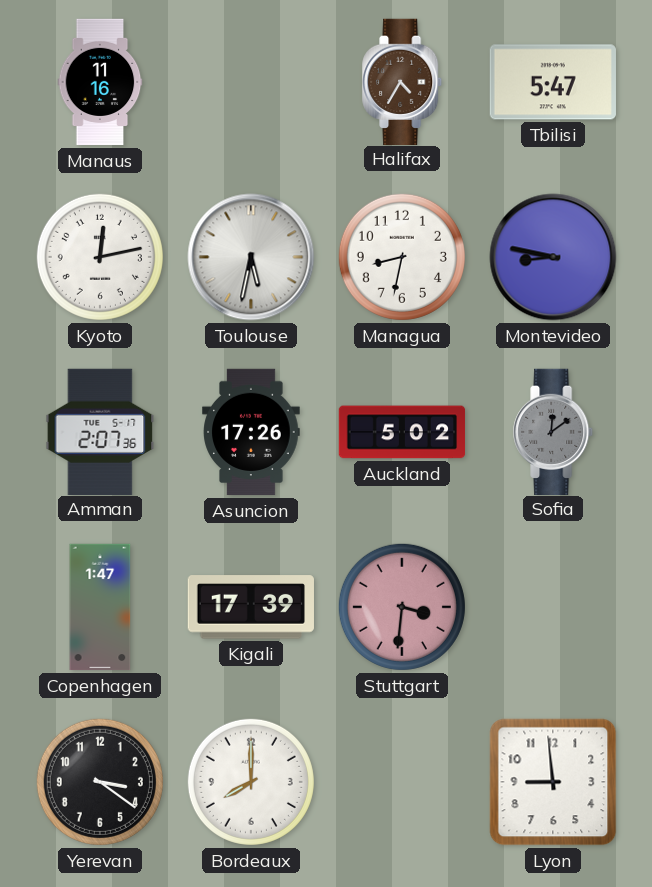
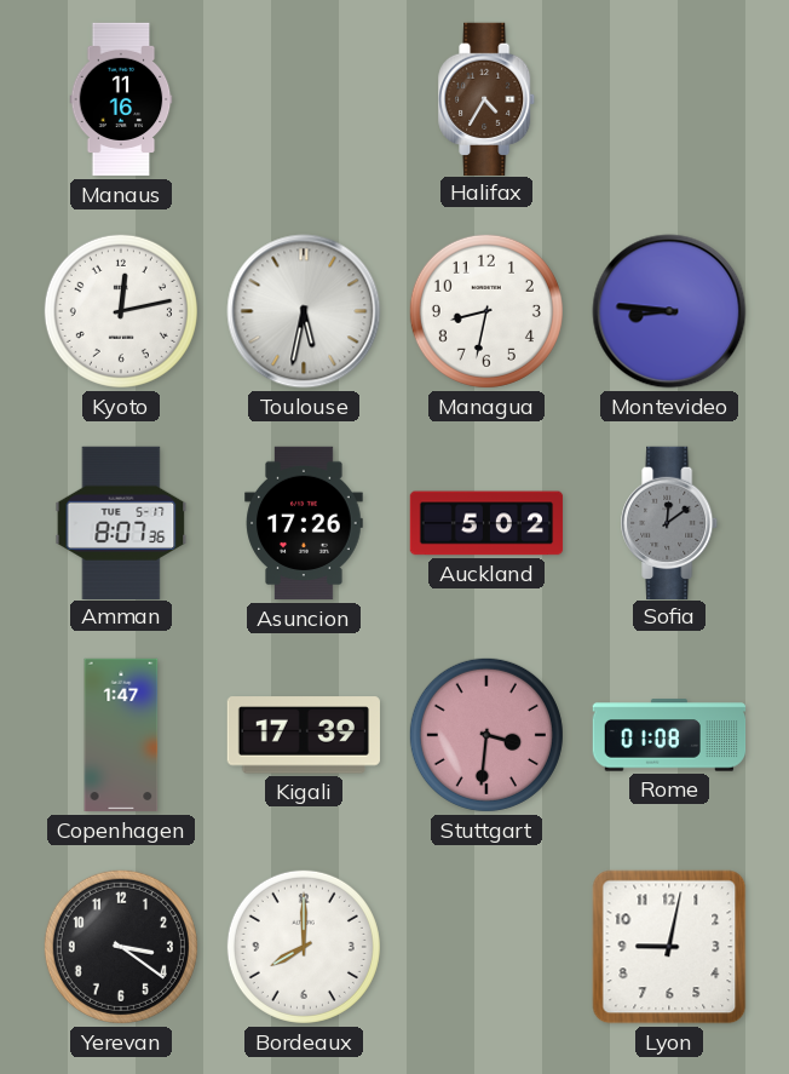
Tbilisi: 5:47 -> none
Montevideo: 8:47 -> 8:46
Amman: 2:07 -> 8:07
Rome: none -> 01:08
Lyon: 8:59 -> 9:02
